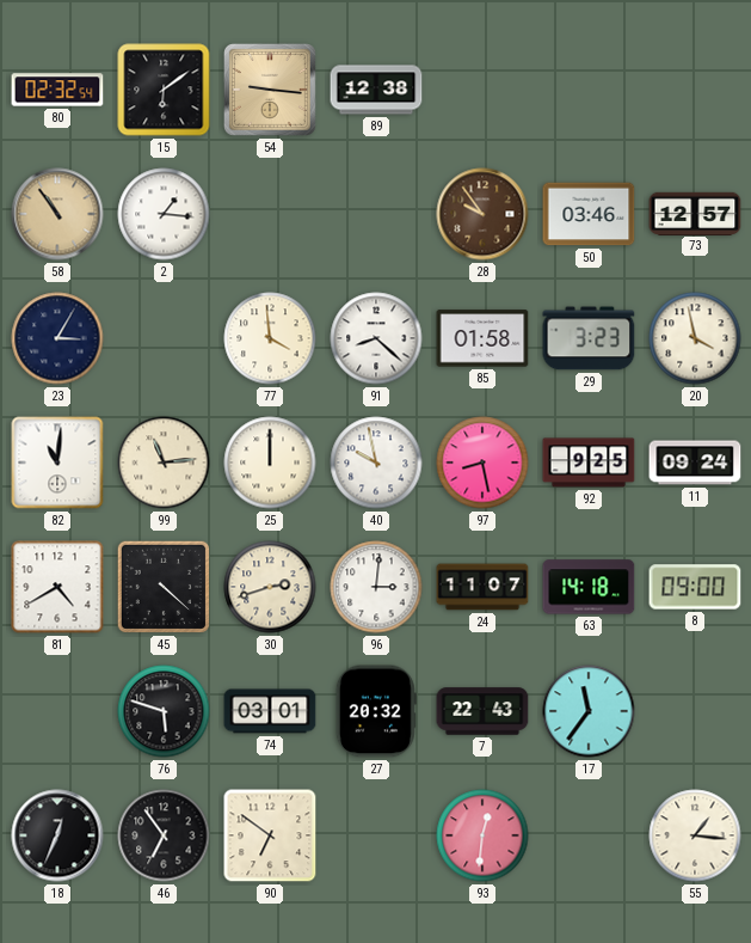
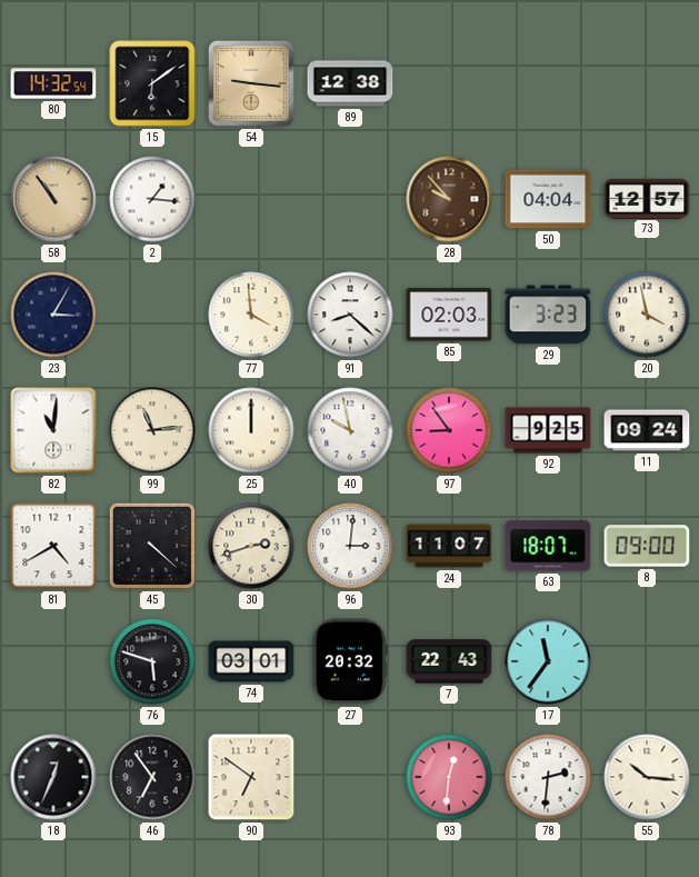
80: 02:32 -> 14:32
28: 9:54 -> 9:53
50: 03:46 -> 04:04
85: 01:58 -> 02:03
97: 8:28 -> 8:54
63: 14:18 -> 18:07
78: none -> 2:31
55: 1:16 -> 10:16
